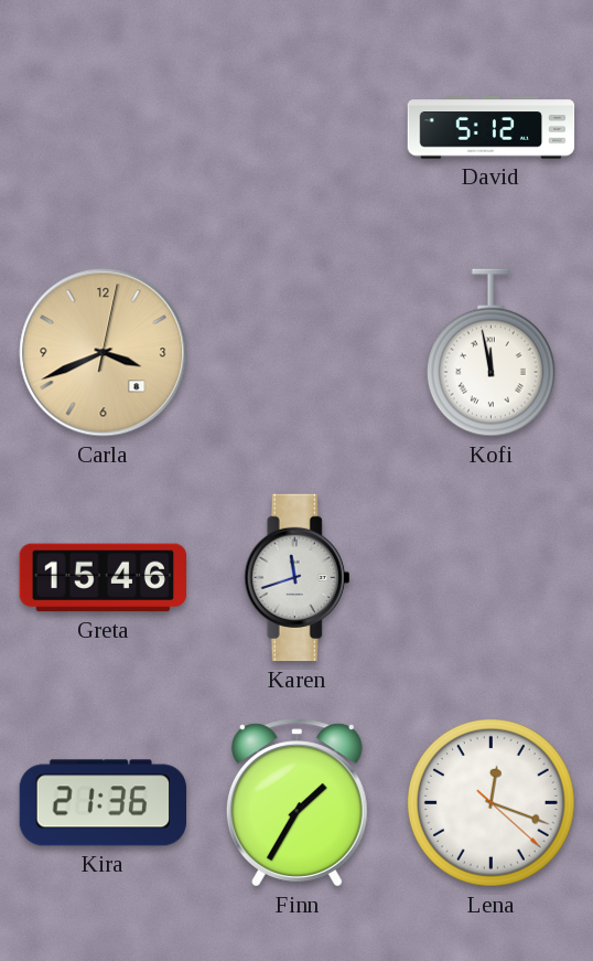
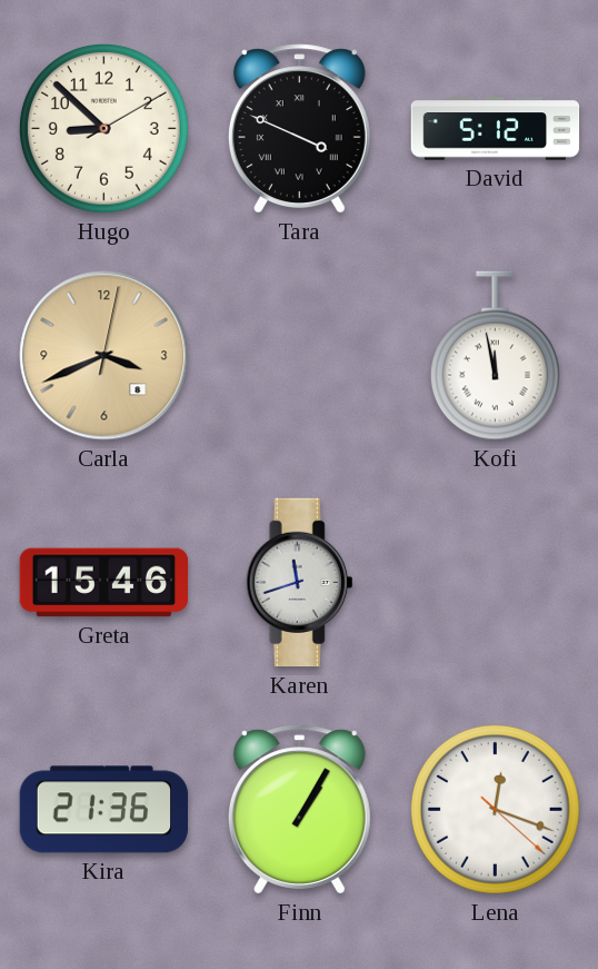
Hugo: none -> 8:52
Tara: none -> 3:49
Finn: 1:35 -> 1:05
